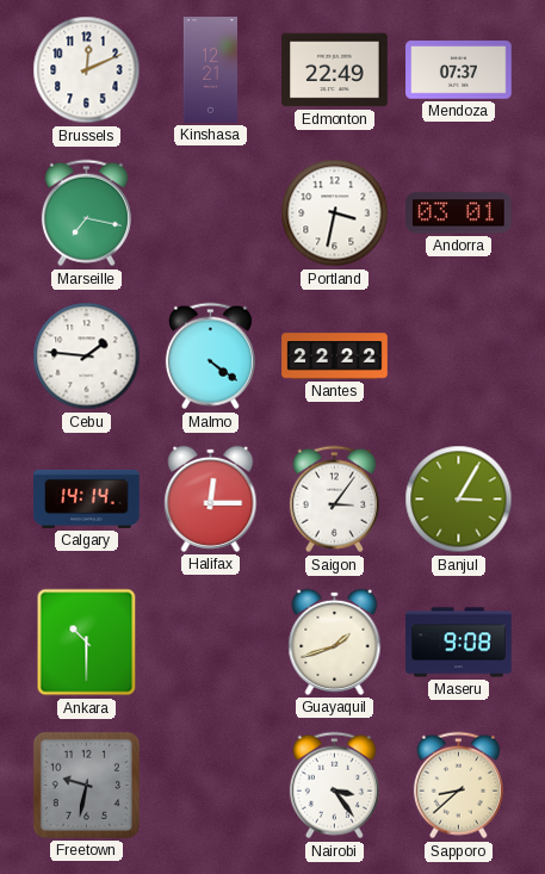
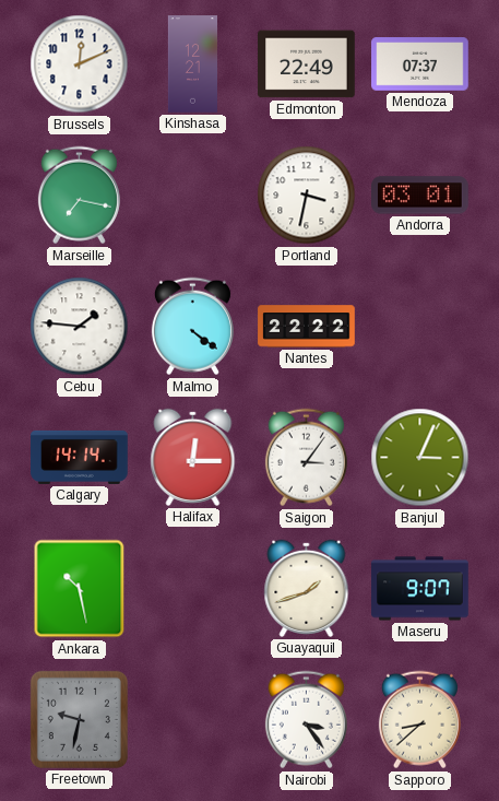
Banjul: 3:05 -> 3:04
Ankara: 10:30 -> 10:28
Maseru: 9:08 -> 9:07
